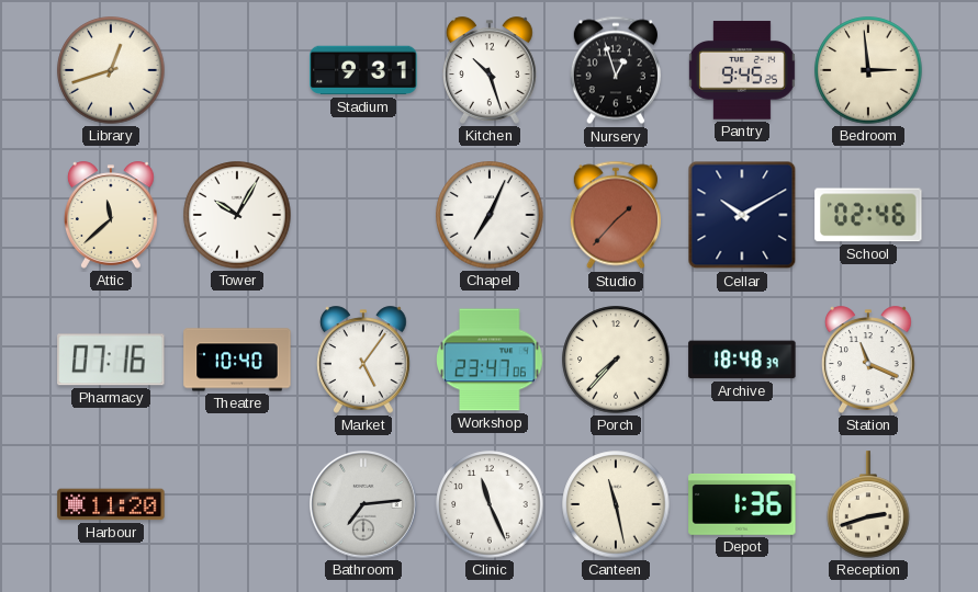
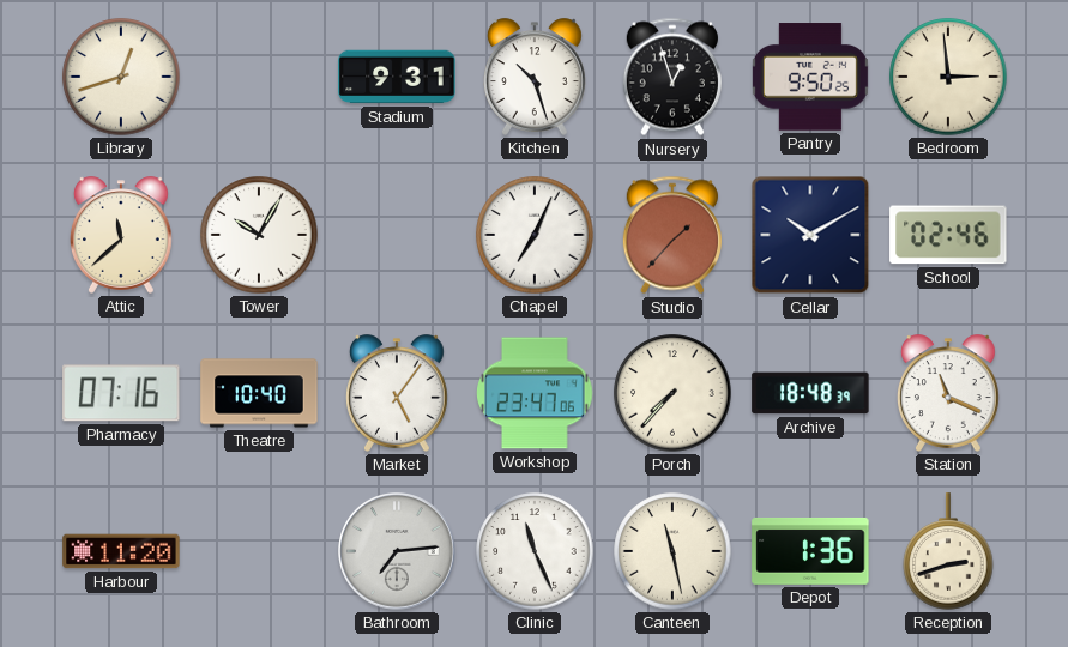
Pantry: 9:45 -> 9:50
